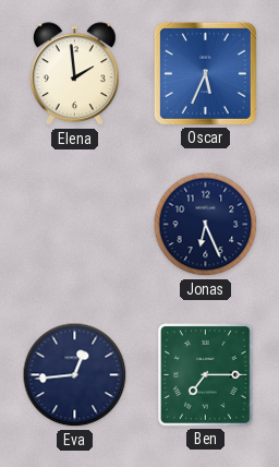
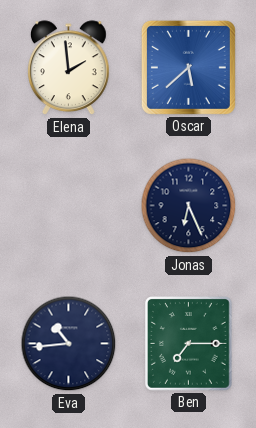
Oscar: 5:34 -> 5:38
Eva: 12:44 -> 10:44
